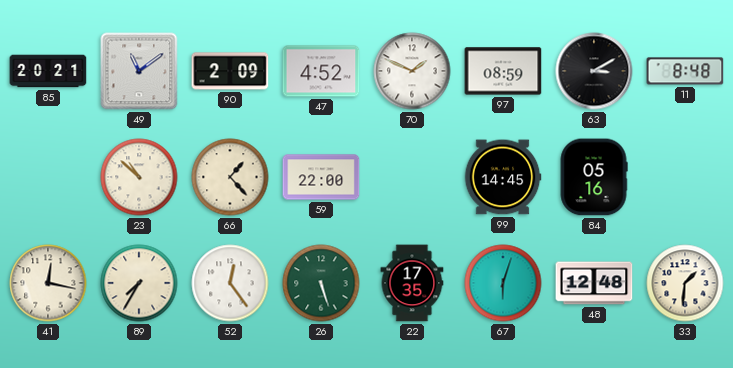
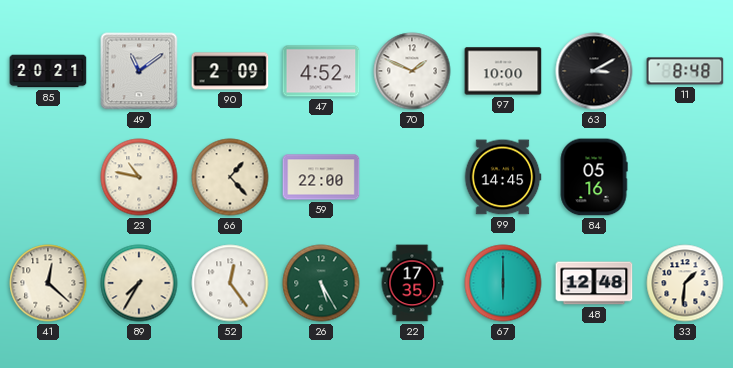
97: 08:59 -> 10:00
23: 10:52 -> 10:47
41: 12:17 -> 12:22
26: 5:27 -> 5:25
67: 6:03 -> 6:00
